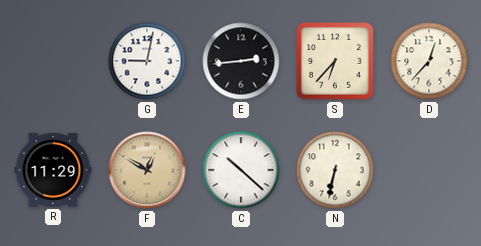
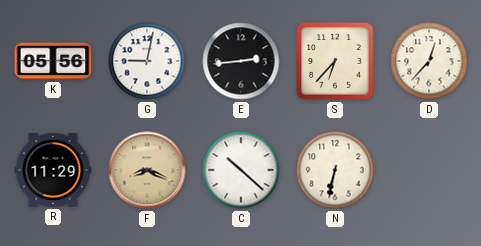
K: none -> 05:56
F: 12:50 -> 8:19
